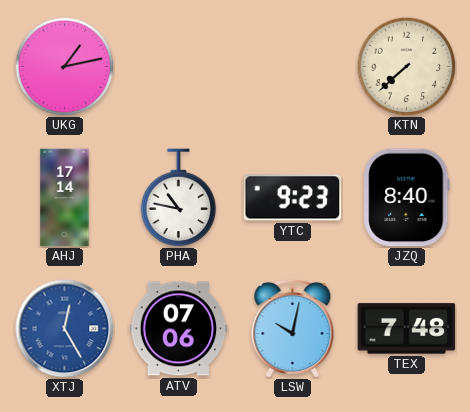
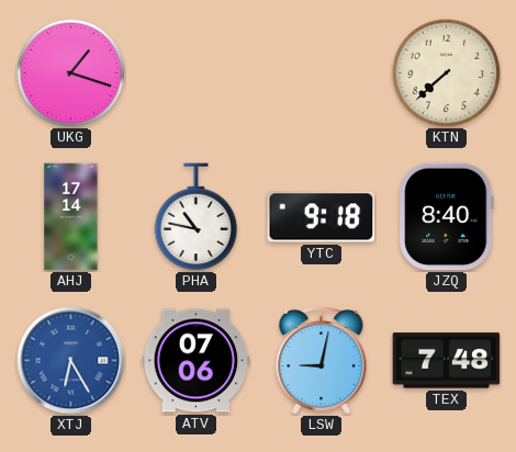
UKG: 1:13 -> 1:18
YTC: 9:23 -> 9:18
XTJ: 12:25 -> 6:25
LSW: 10:02 -> 9:02
